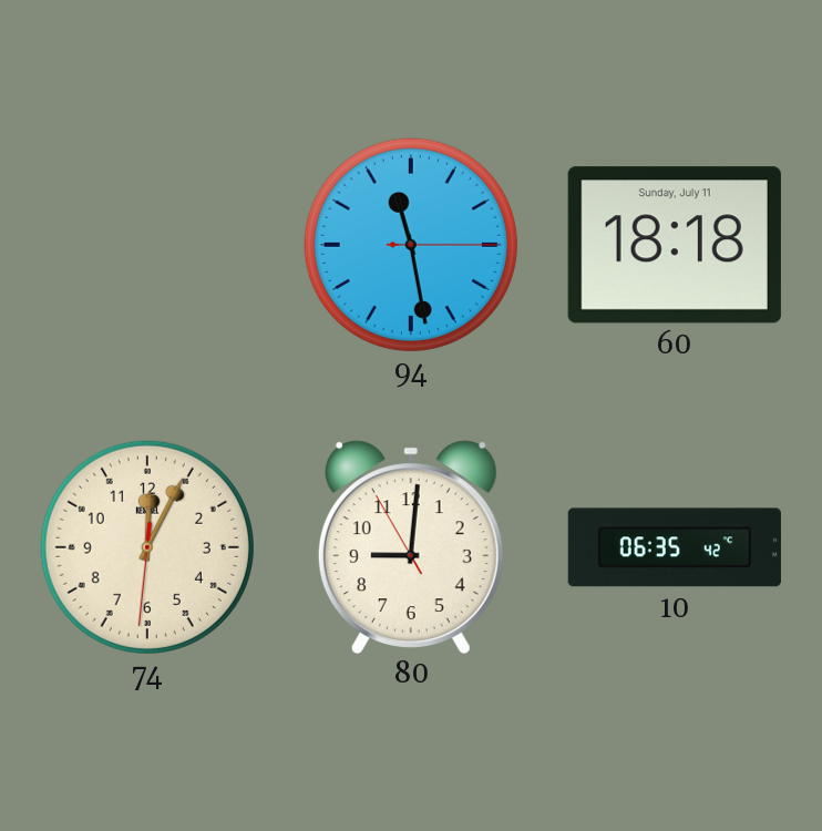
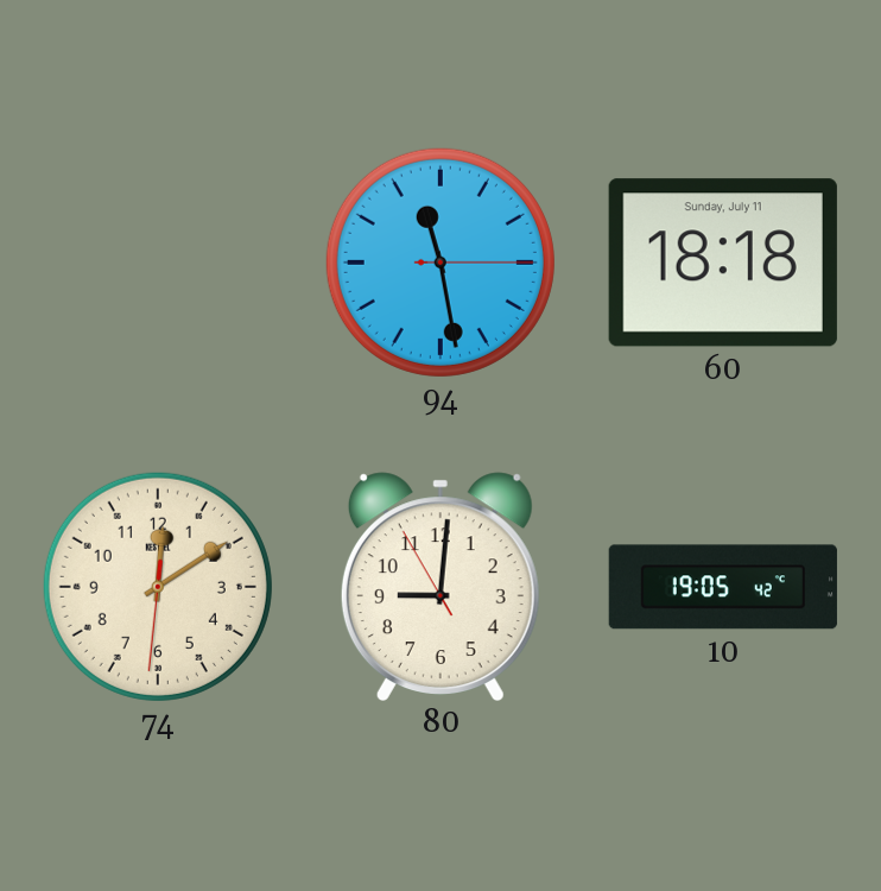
74: 12:04 -> 12:09
10: 06:35 -> 19:05
